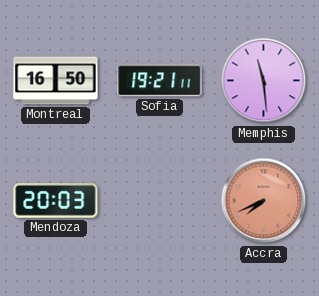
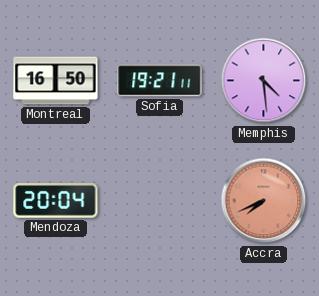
Memphis: 11:29 -> 4:29
Mendoza: 20:03 -> 20:04
